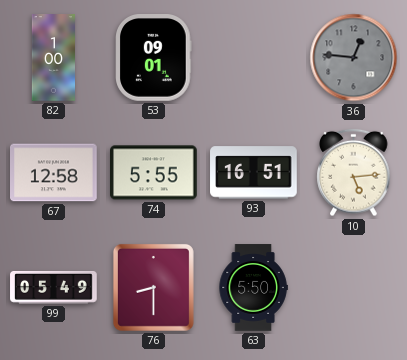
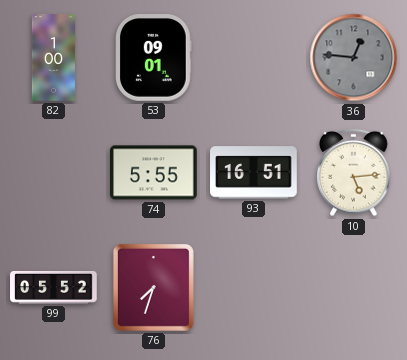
67: 12:58 -> none
99: 05:49 -> 05:52
76: 8:30 -> 7:33
63: 5:50 -> none
